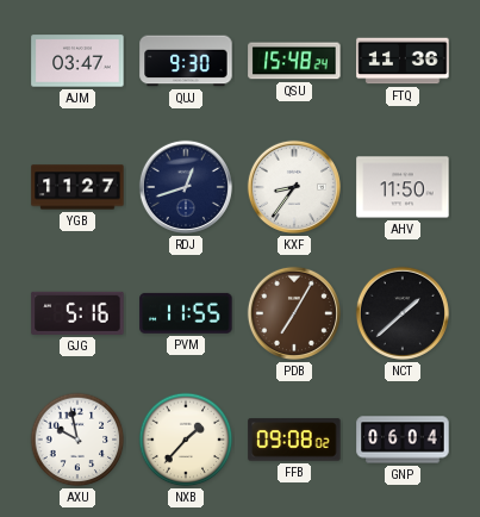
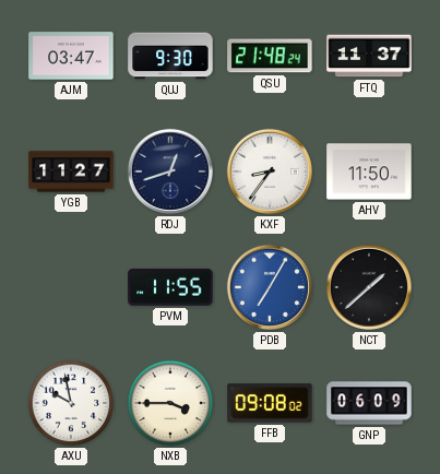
QSU: 15:48 -> 21:48
FTQ: 11:36 -> 11:37
GJG: 5:16 -> none
PDB dial: brown -> blue
NXB: 1:37 -> 3:45
GNP: 06:04 -> 06:09
